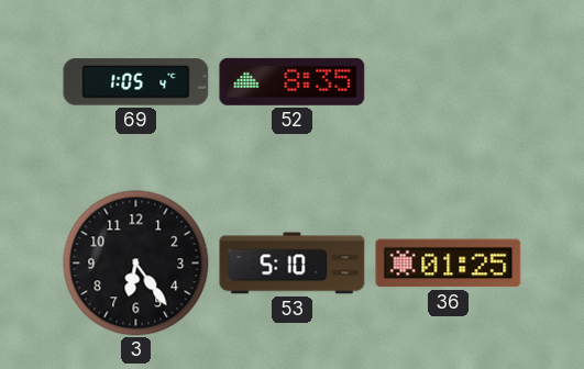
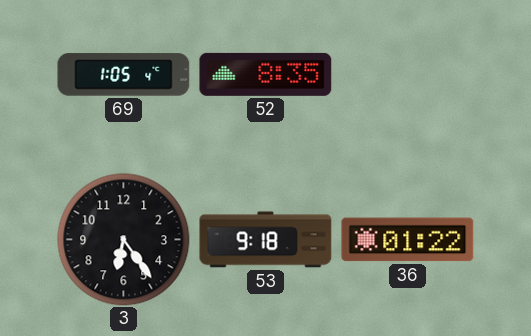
53: 5:10 -> 9:18
36: 01:25 -> 01:22
